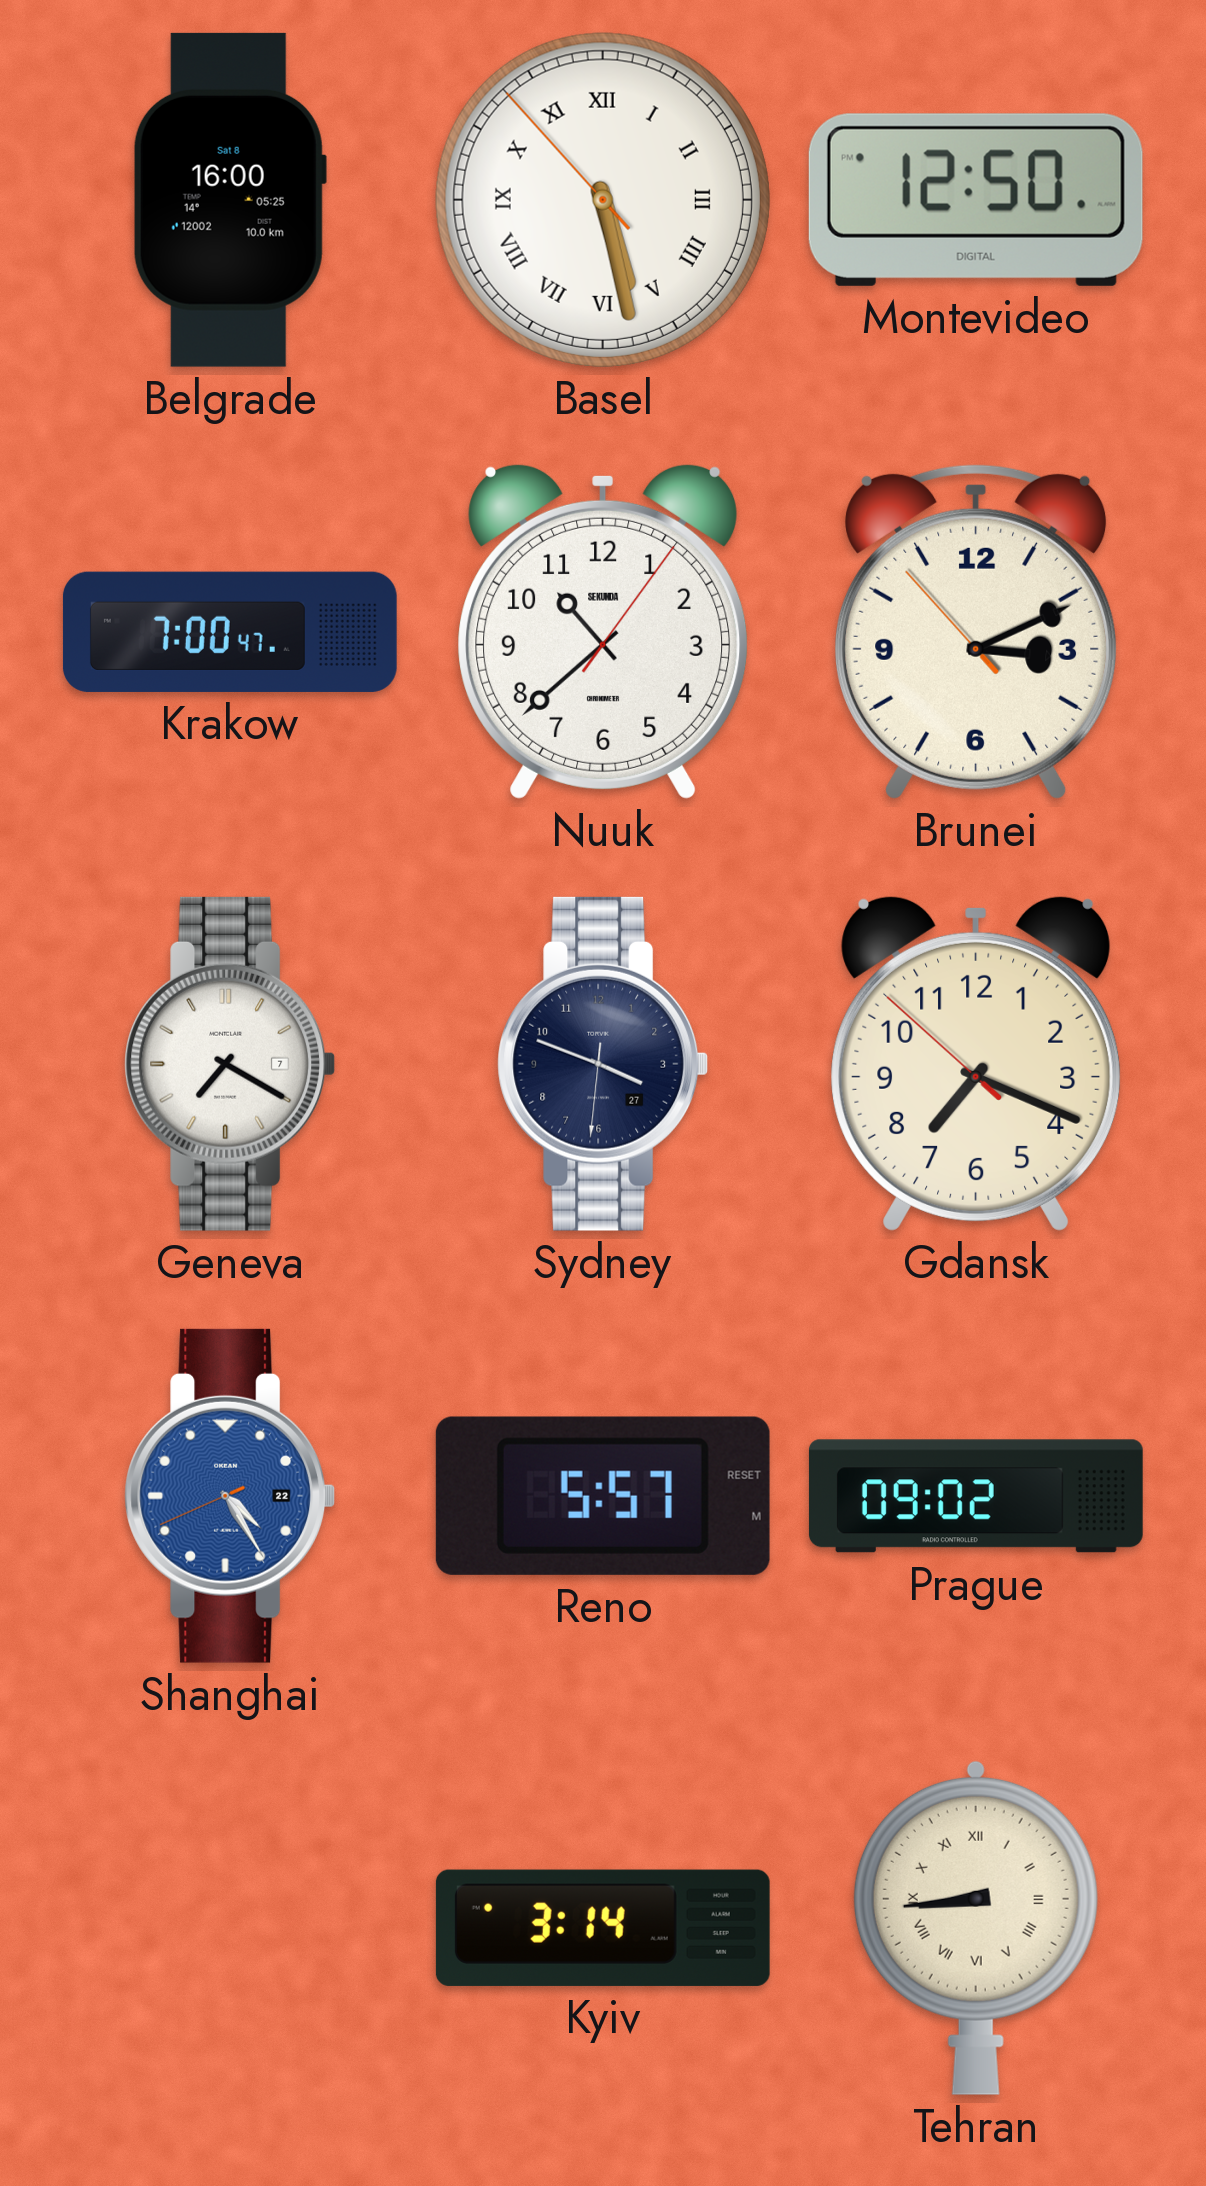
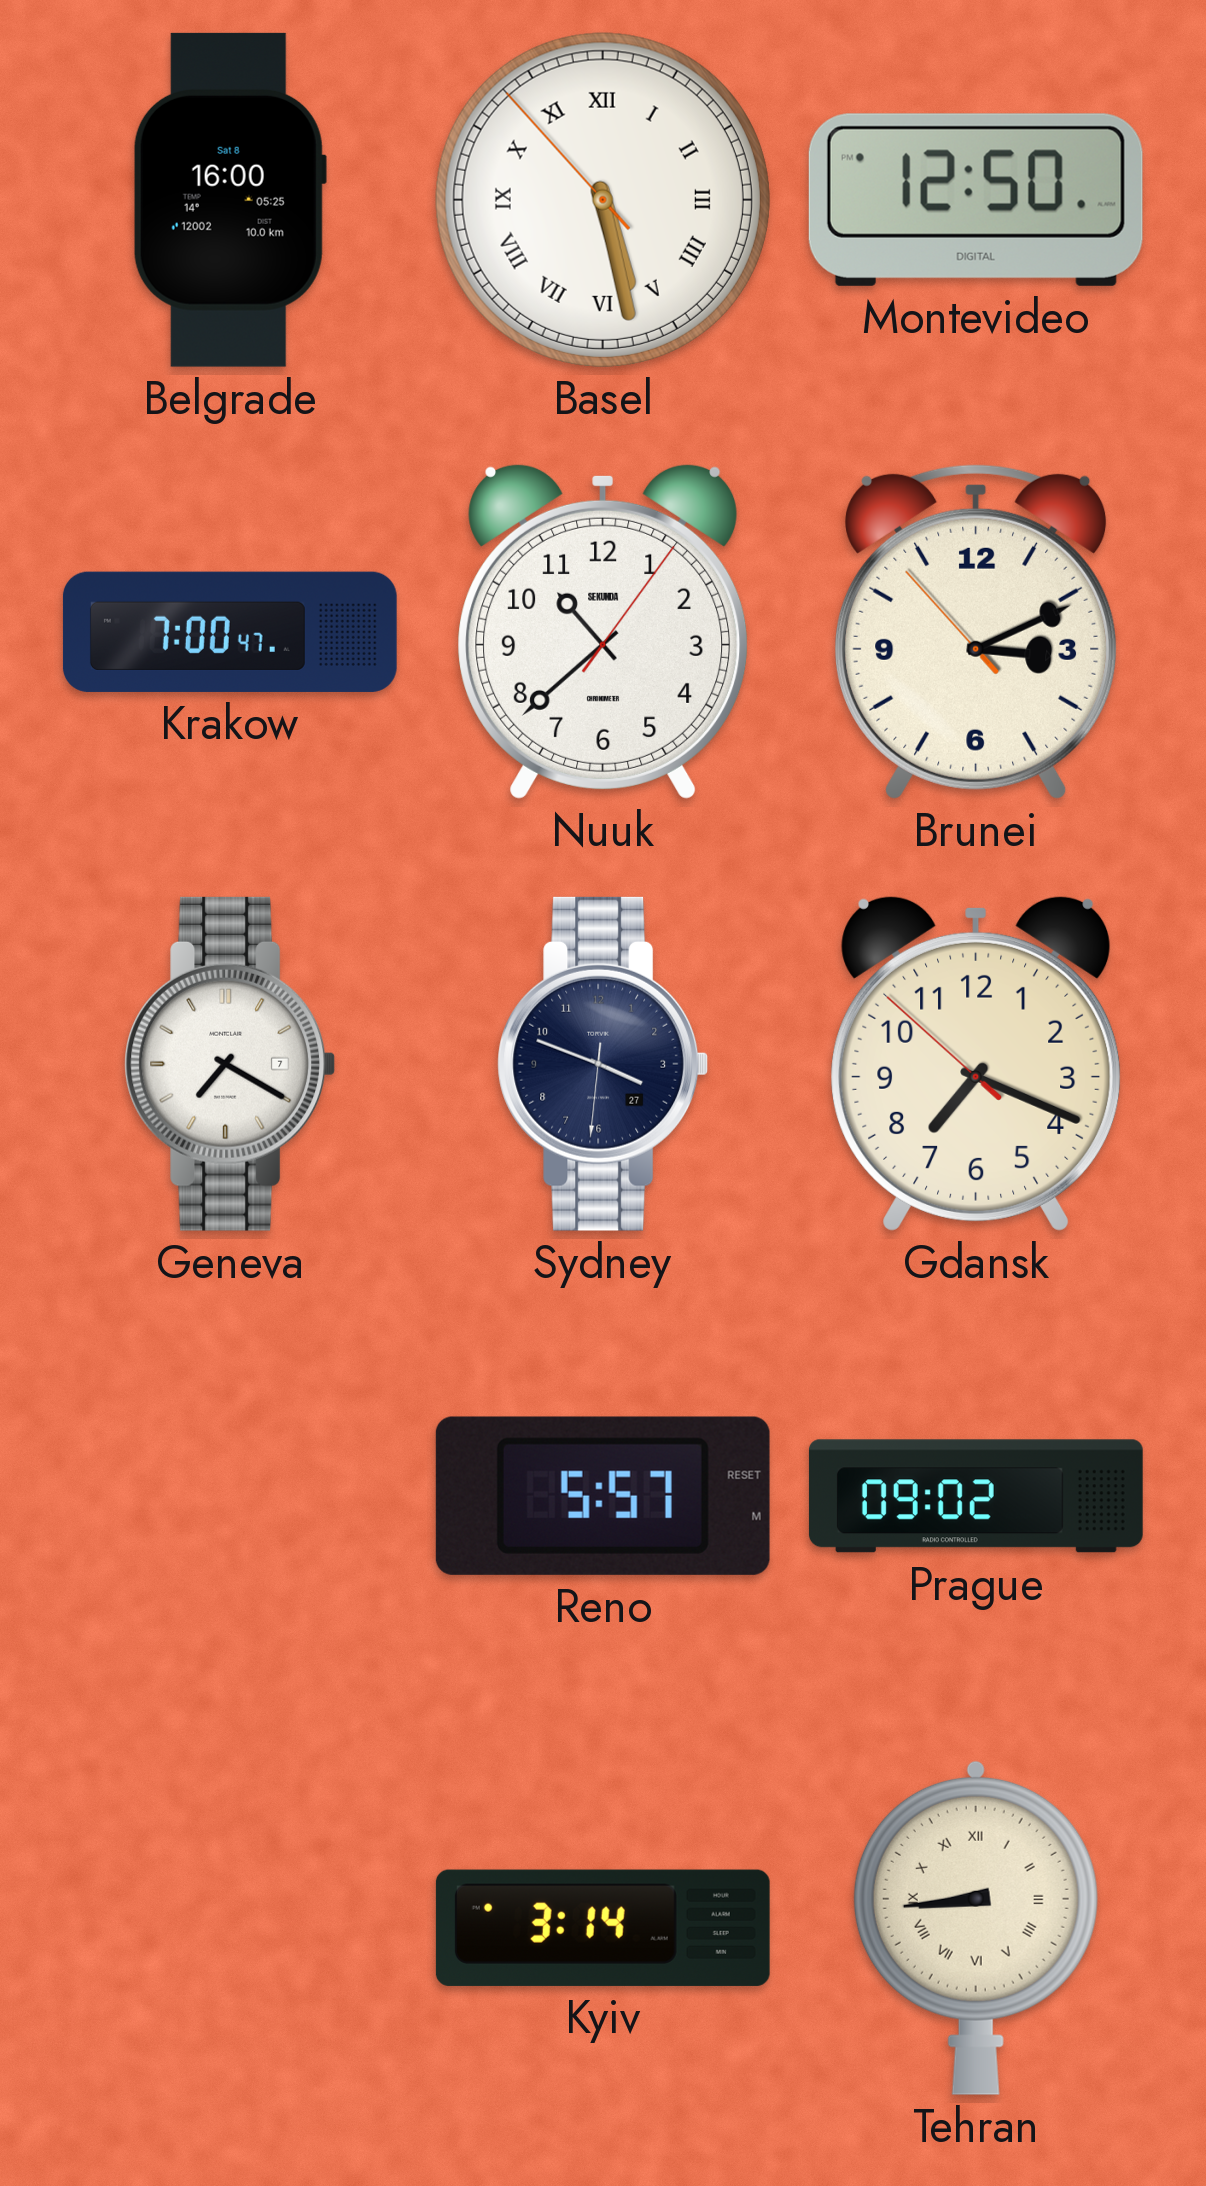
Shanghai: 4:24 -> none
